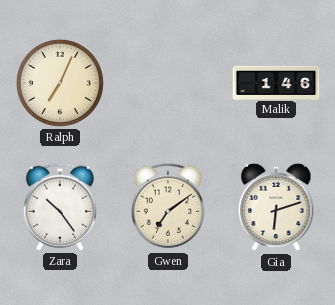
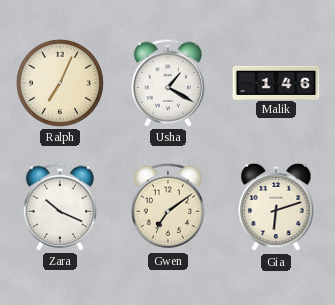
Usha: none -> 1:20
Zara: 10:24 -> 10:19
